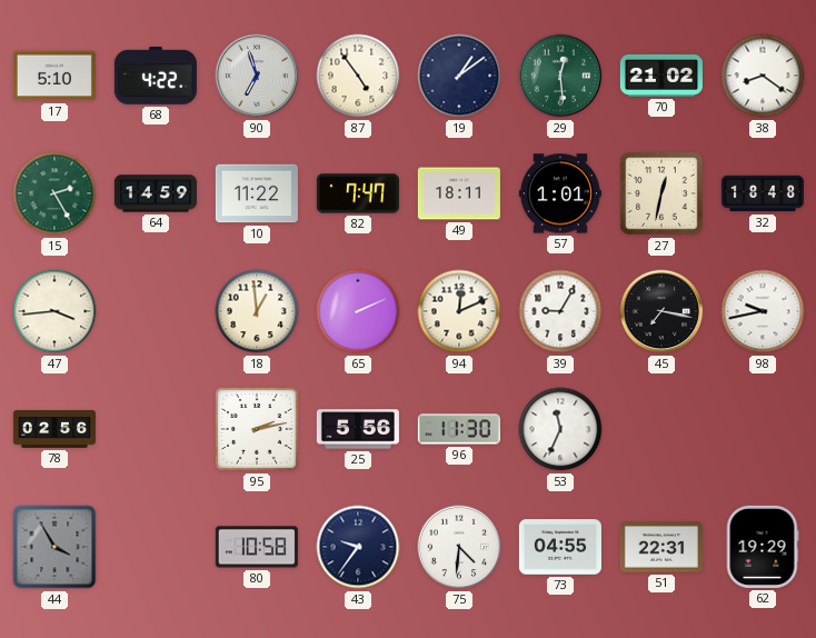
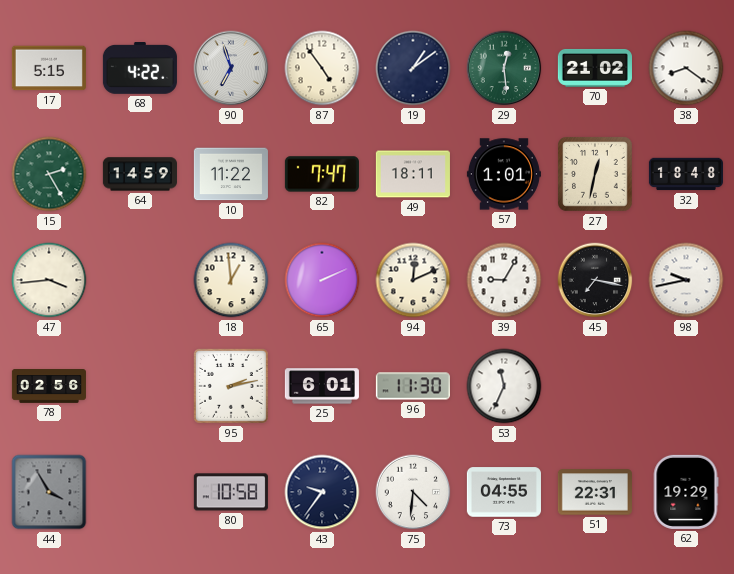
17: 5:10 -> 5:15
25: 5:56 -> 6:01
